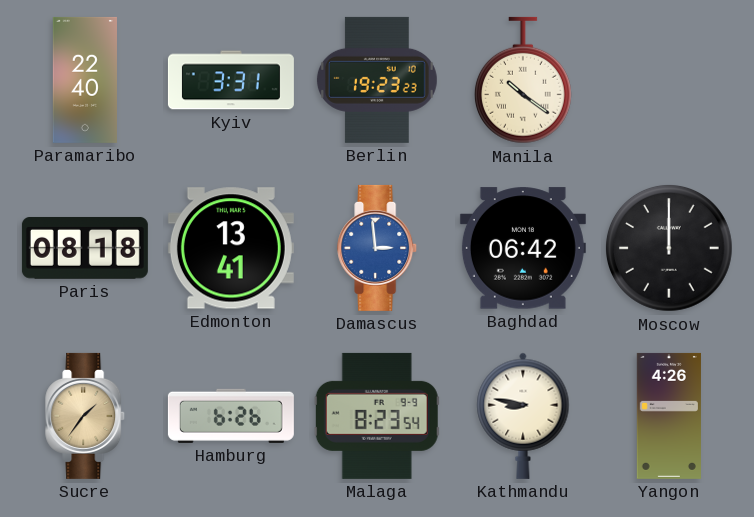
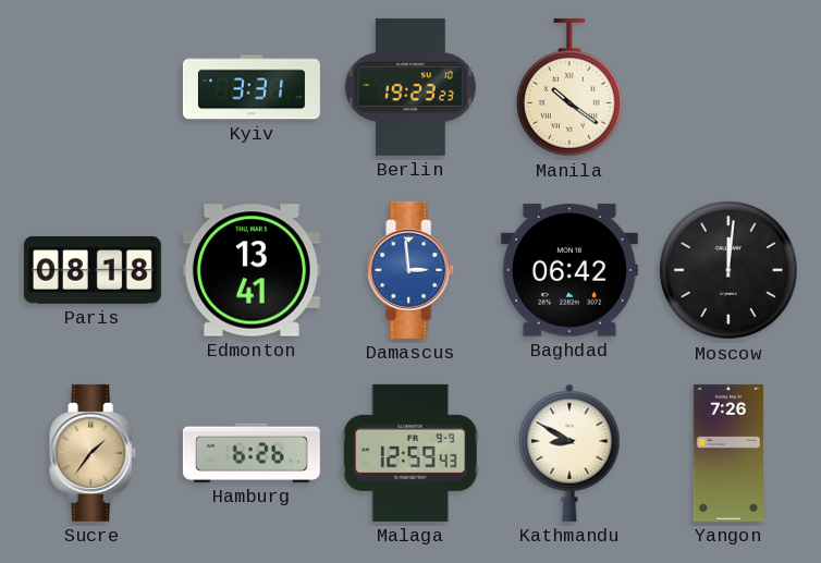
Paramaribo: 22:40 -> none
Moscow: 12:00 -> 12:01
Malaga: 8:23 -> 12:59
Kathmandu: 8:47 -> 8:50
Yangon: 4:26 -> 7:26
